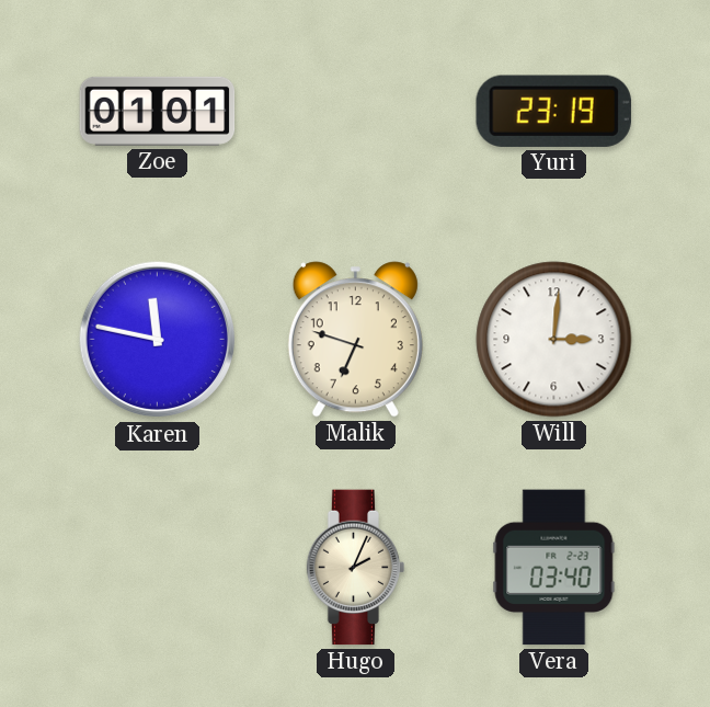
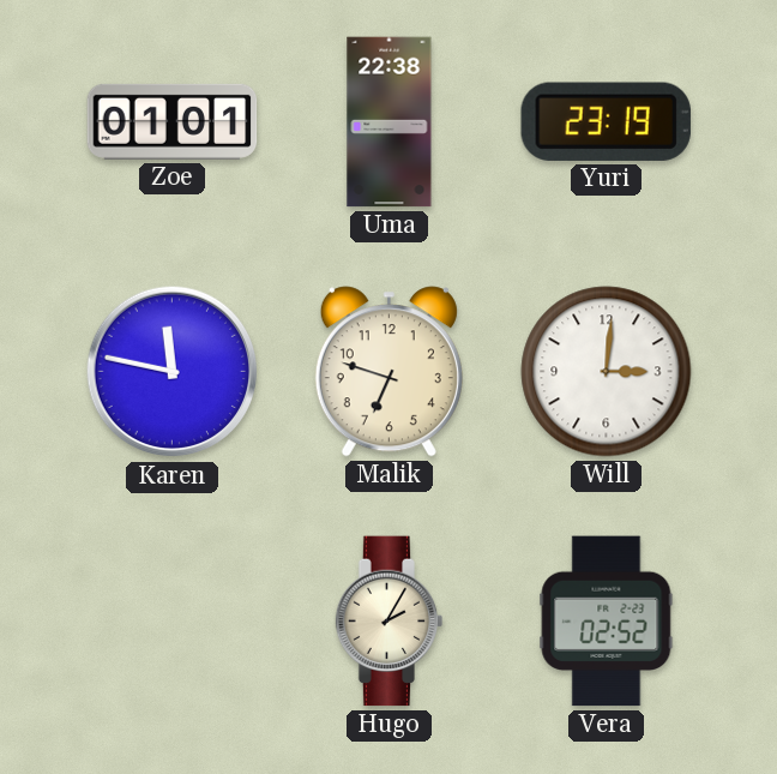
Uma: none -> 22:38
Hugo: 2:04 -> 2:05
Vera: 03:40 -> 02:52
